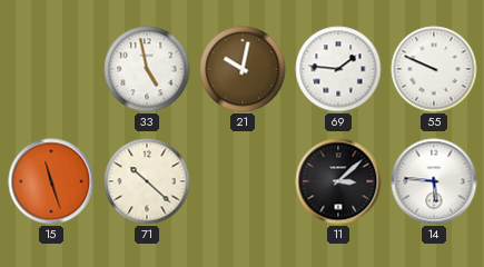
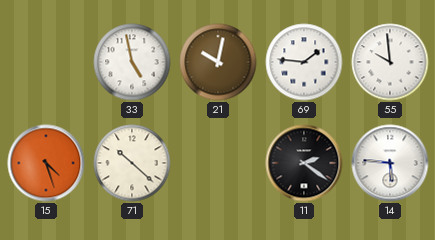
55: 9:49 -> 9:59
15: 11:27 -> 4:27
11: 3:08 -> 2:21
